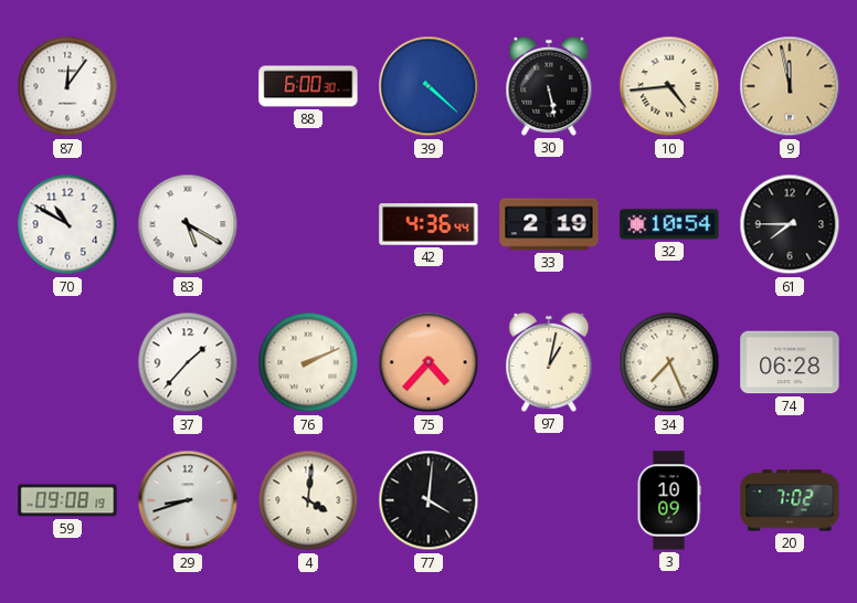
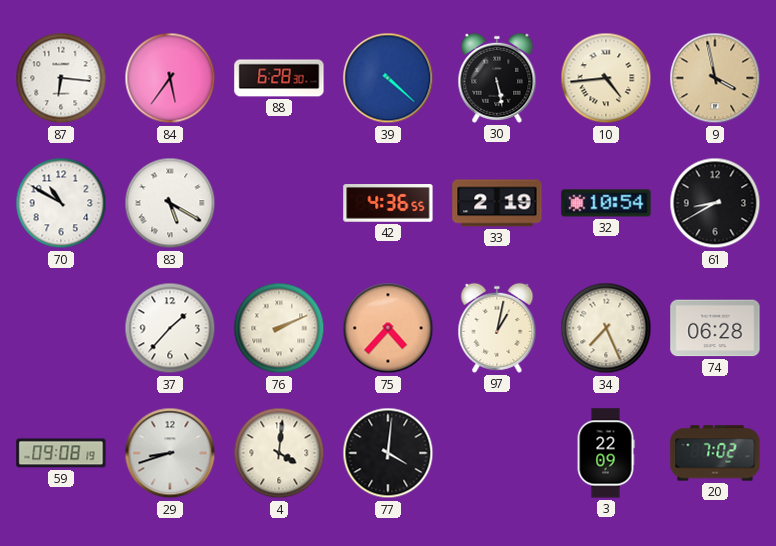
87: 12:06 -> 6:16
84: none -> 5:36
88: 6:00 -> 6:28
9: 11:58 -> 3:58
42: 4:36:44 -> 4:36:55
61: 7:45 -> 8:40
3: 10:09 -> 22:09
